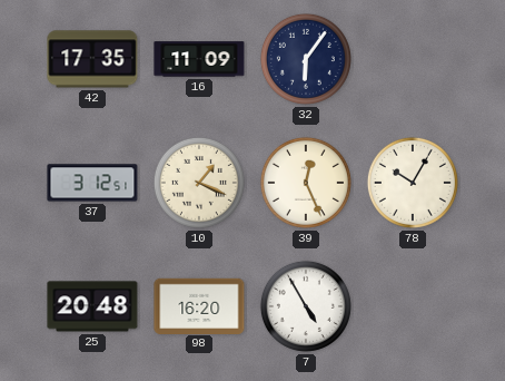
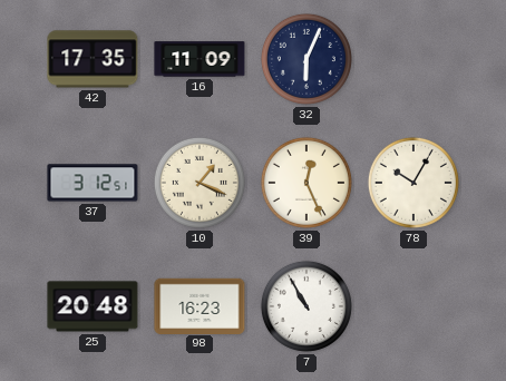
32: 6:06 -> 6:04
98: 16:20 -> 16:23
7: 4:55 -> 10:55
